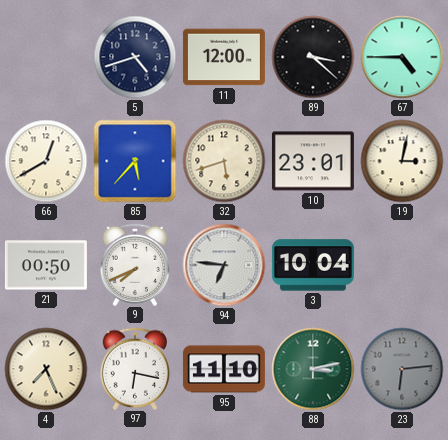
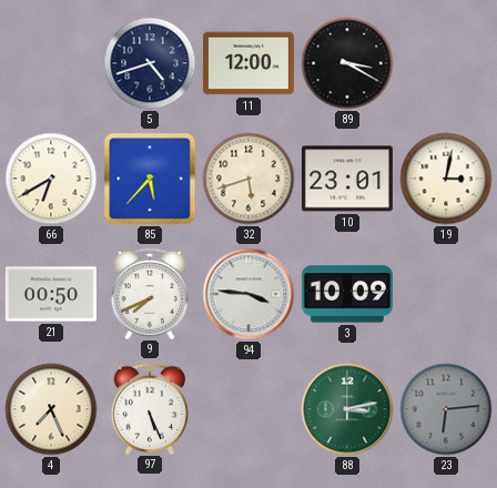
89: 3:22 -> 3:20
67: 4:45 -> none
66: 12:40 -> 6:40
94: 6:46 -> 3:46
3: 10:04 -> 10:09
97: 6:17 -> 5:26
95: 11:10 -> none
